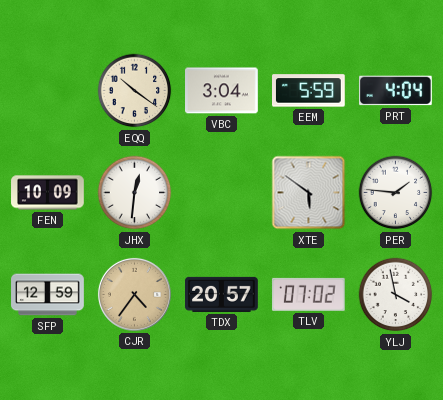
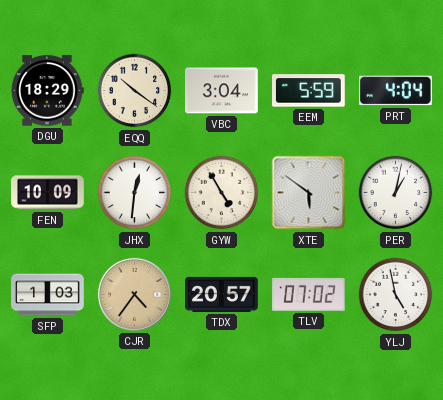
DGU: none -> 18:29
GYW: none -> 4:55
PER: 1:46 -> 1:02
SFP: 12:59 -> 1:03
YLJ: 3:58 -> 4:58
